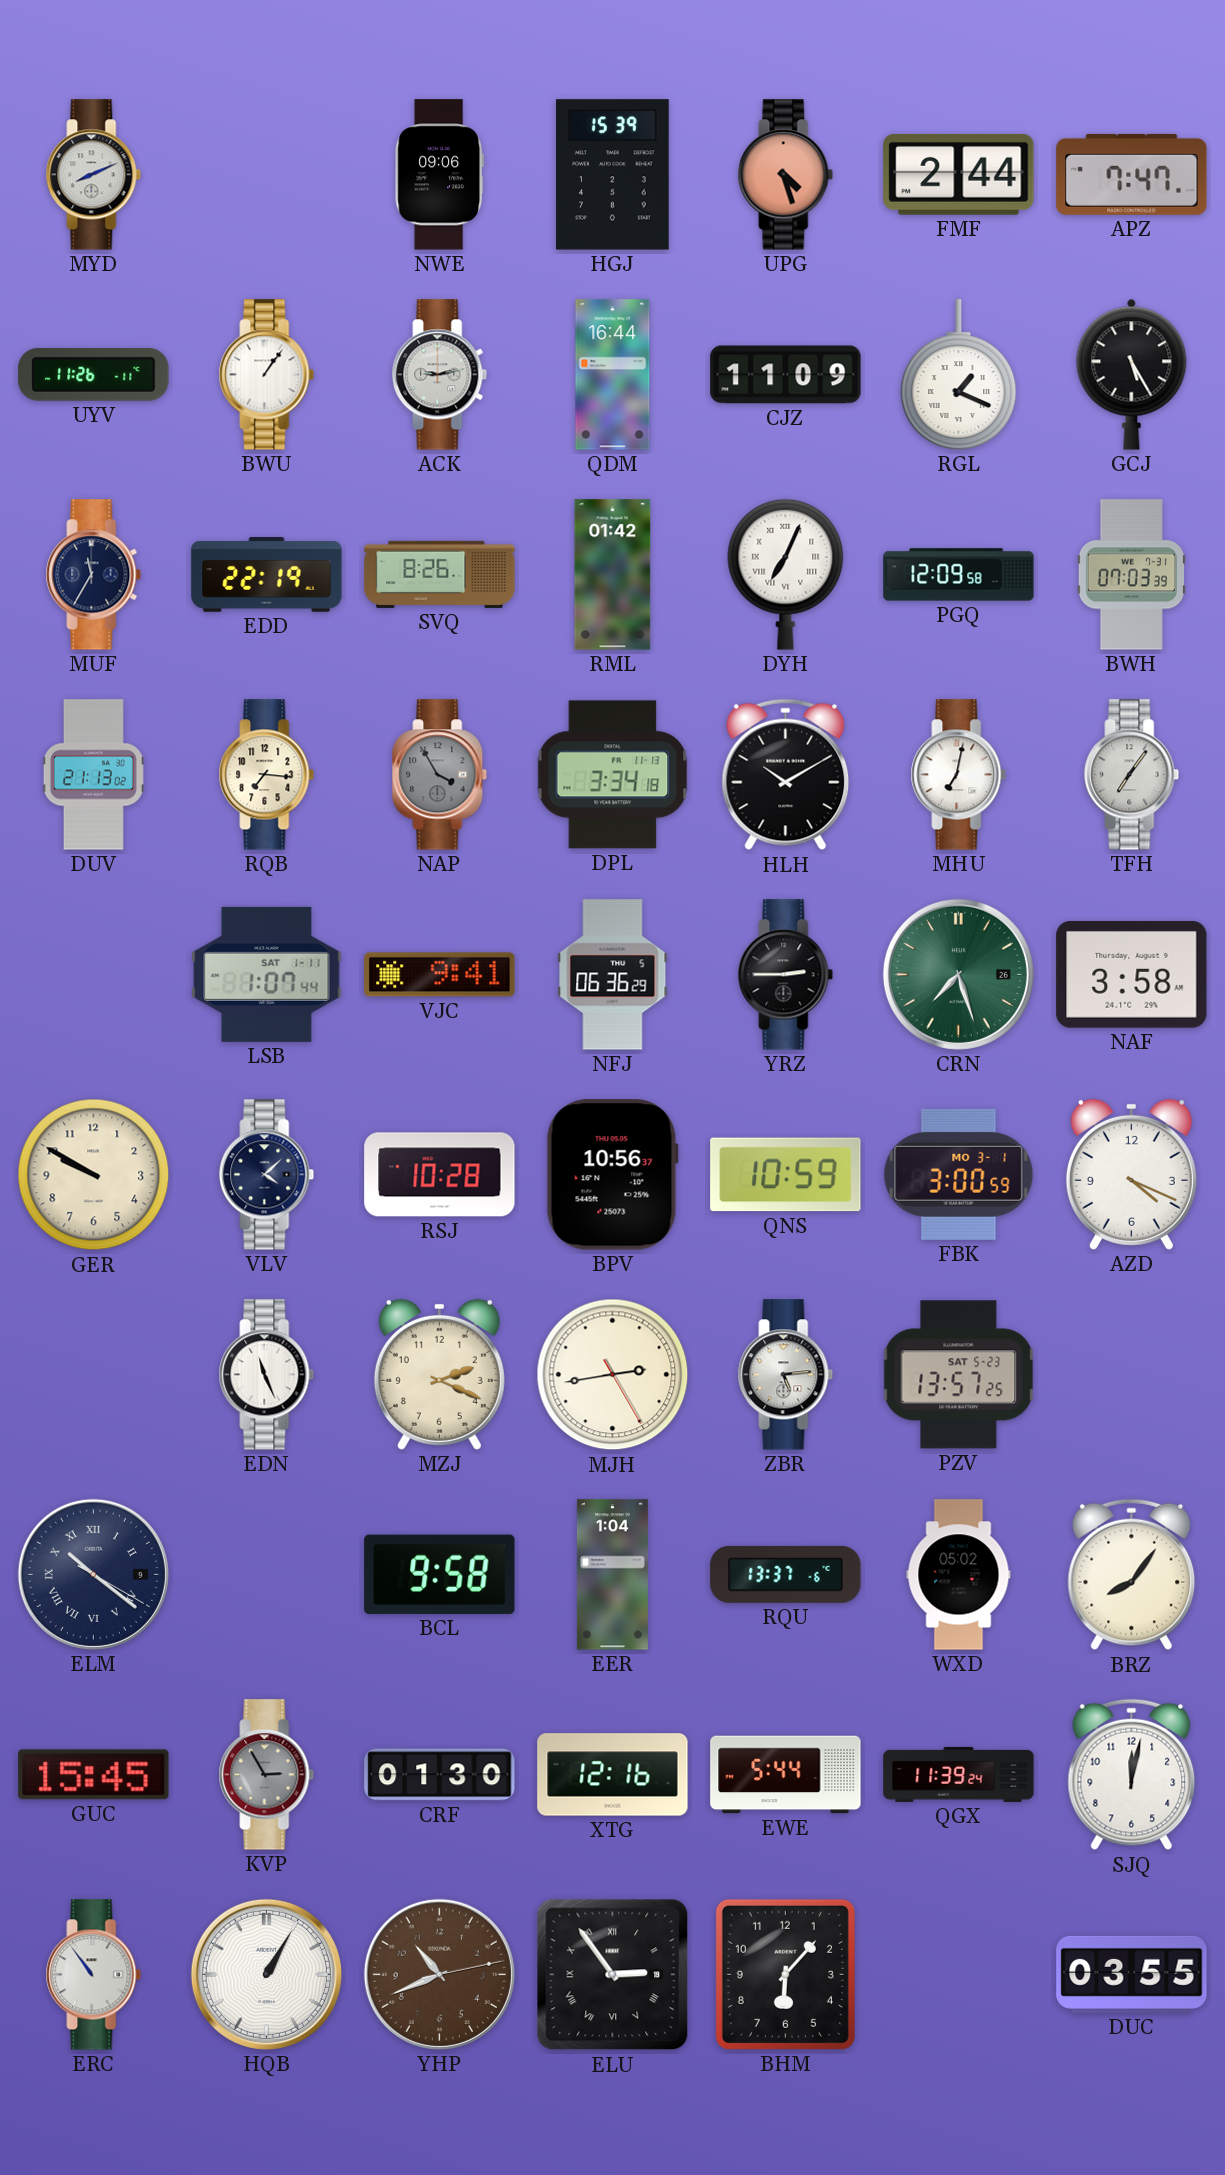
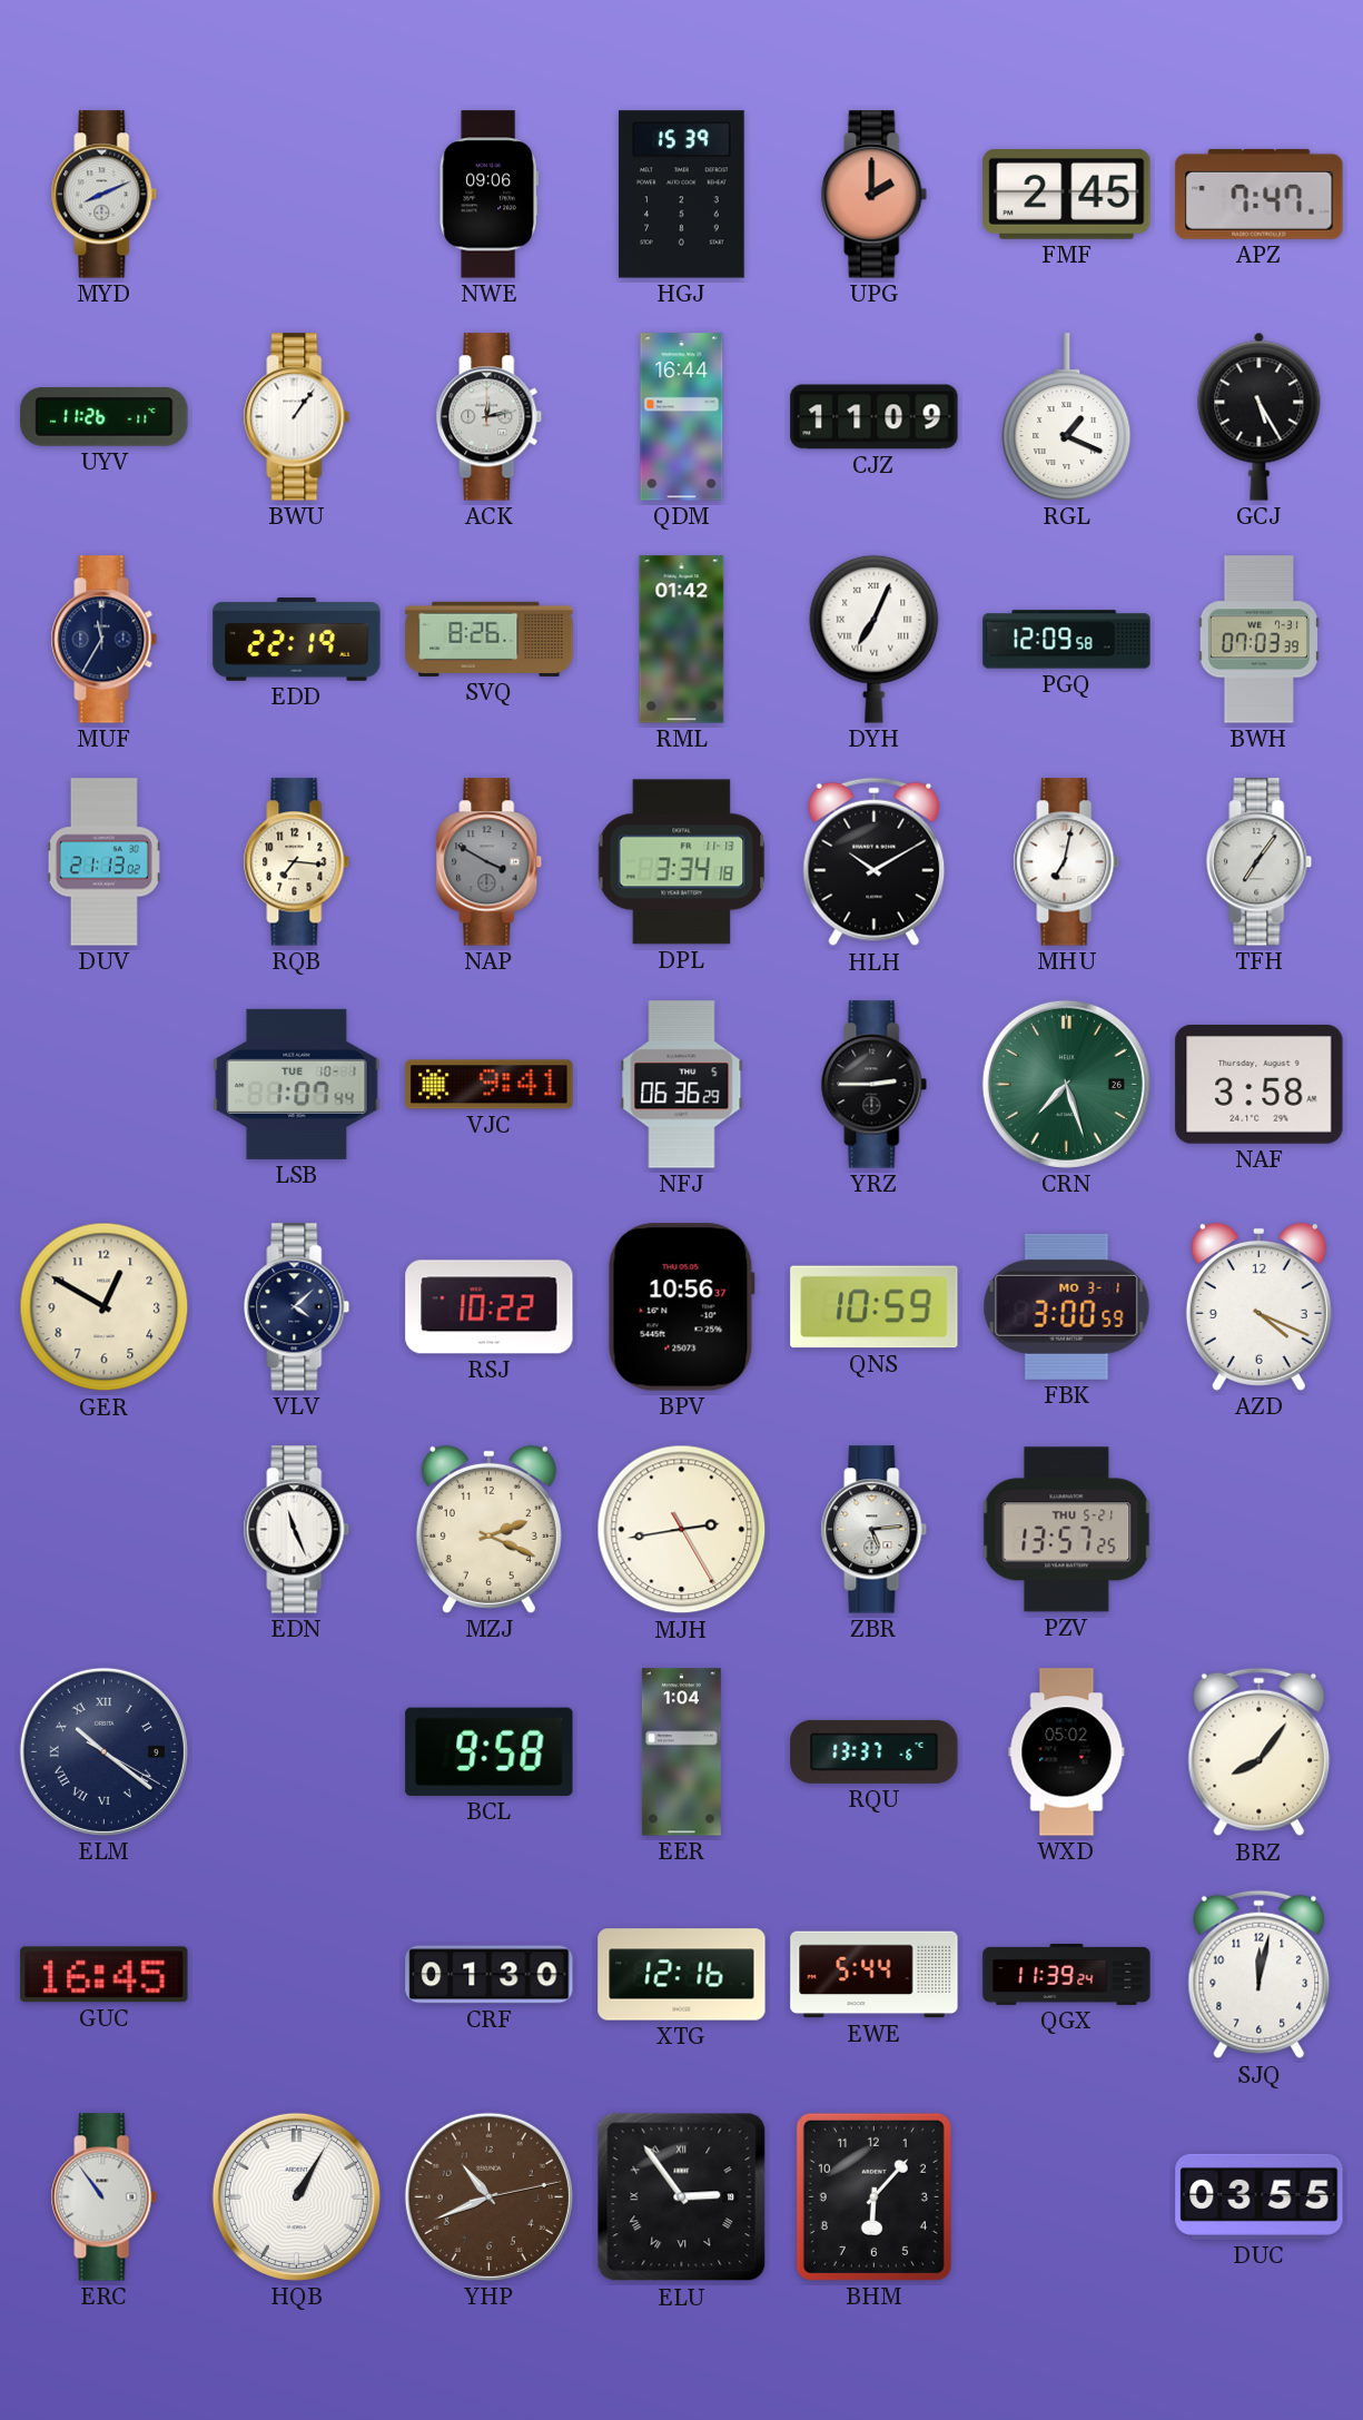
UPG: 4:27 -> 2:00
FMF: 2:44 -> 2:45
ACK: 9:13 -> 12:13
NAP: 3:55 -> 3:50
LSB date: SAT 1-11 -> TUE 10-1
GER: 9:50 -> 12:50
RSJ: 10:28 -> 10:22
PZV date: SAT 5-23 -> THU 5-21
GUC: 15:45 -> 16:45
KVP: 2:55 -> none
